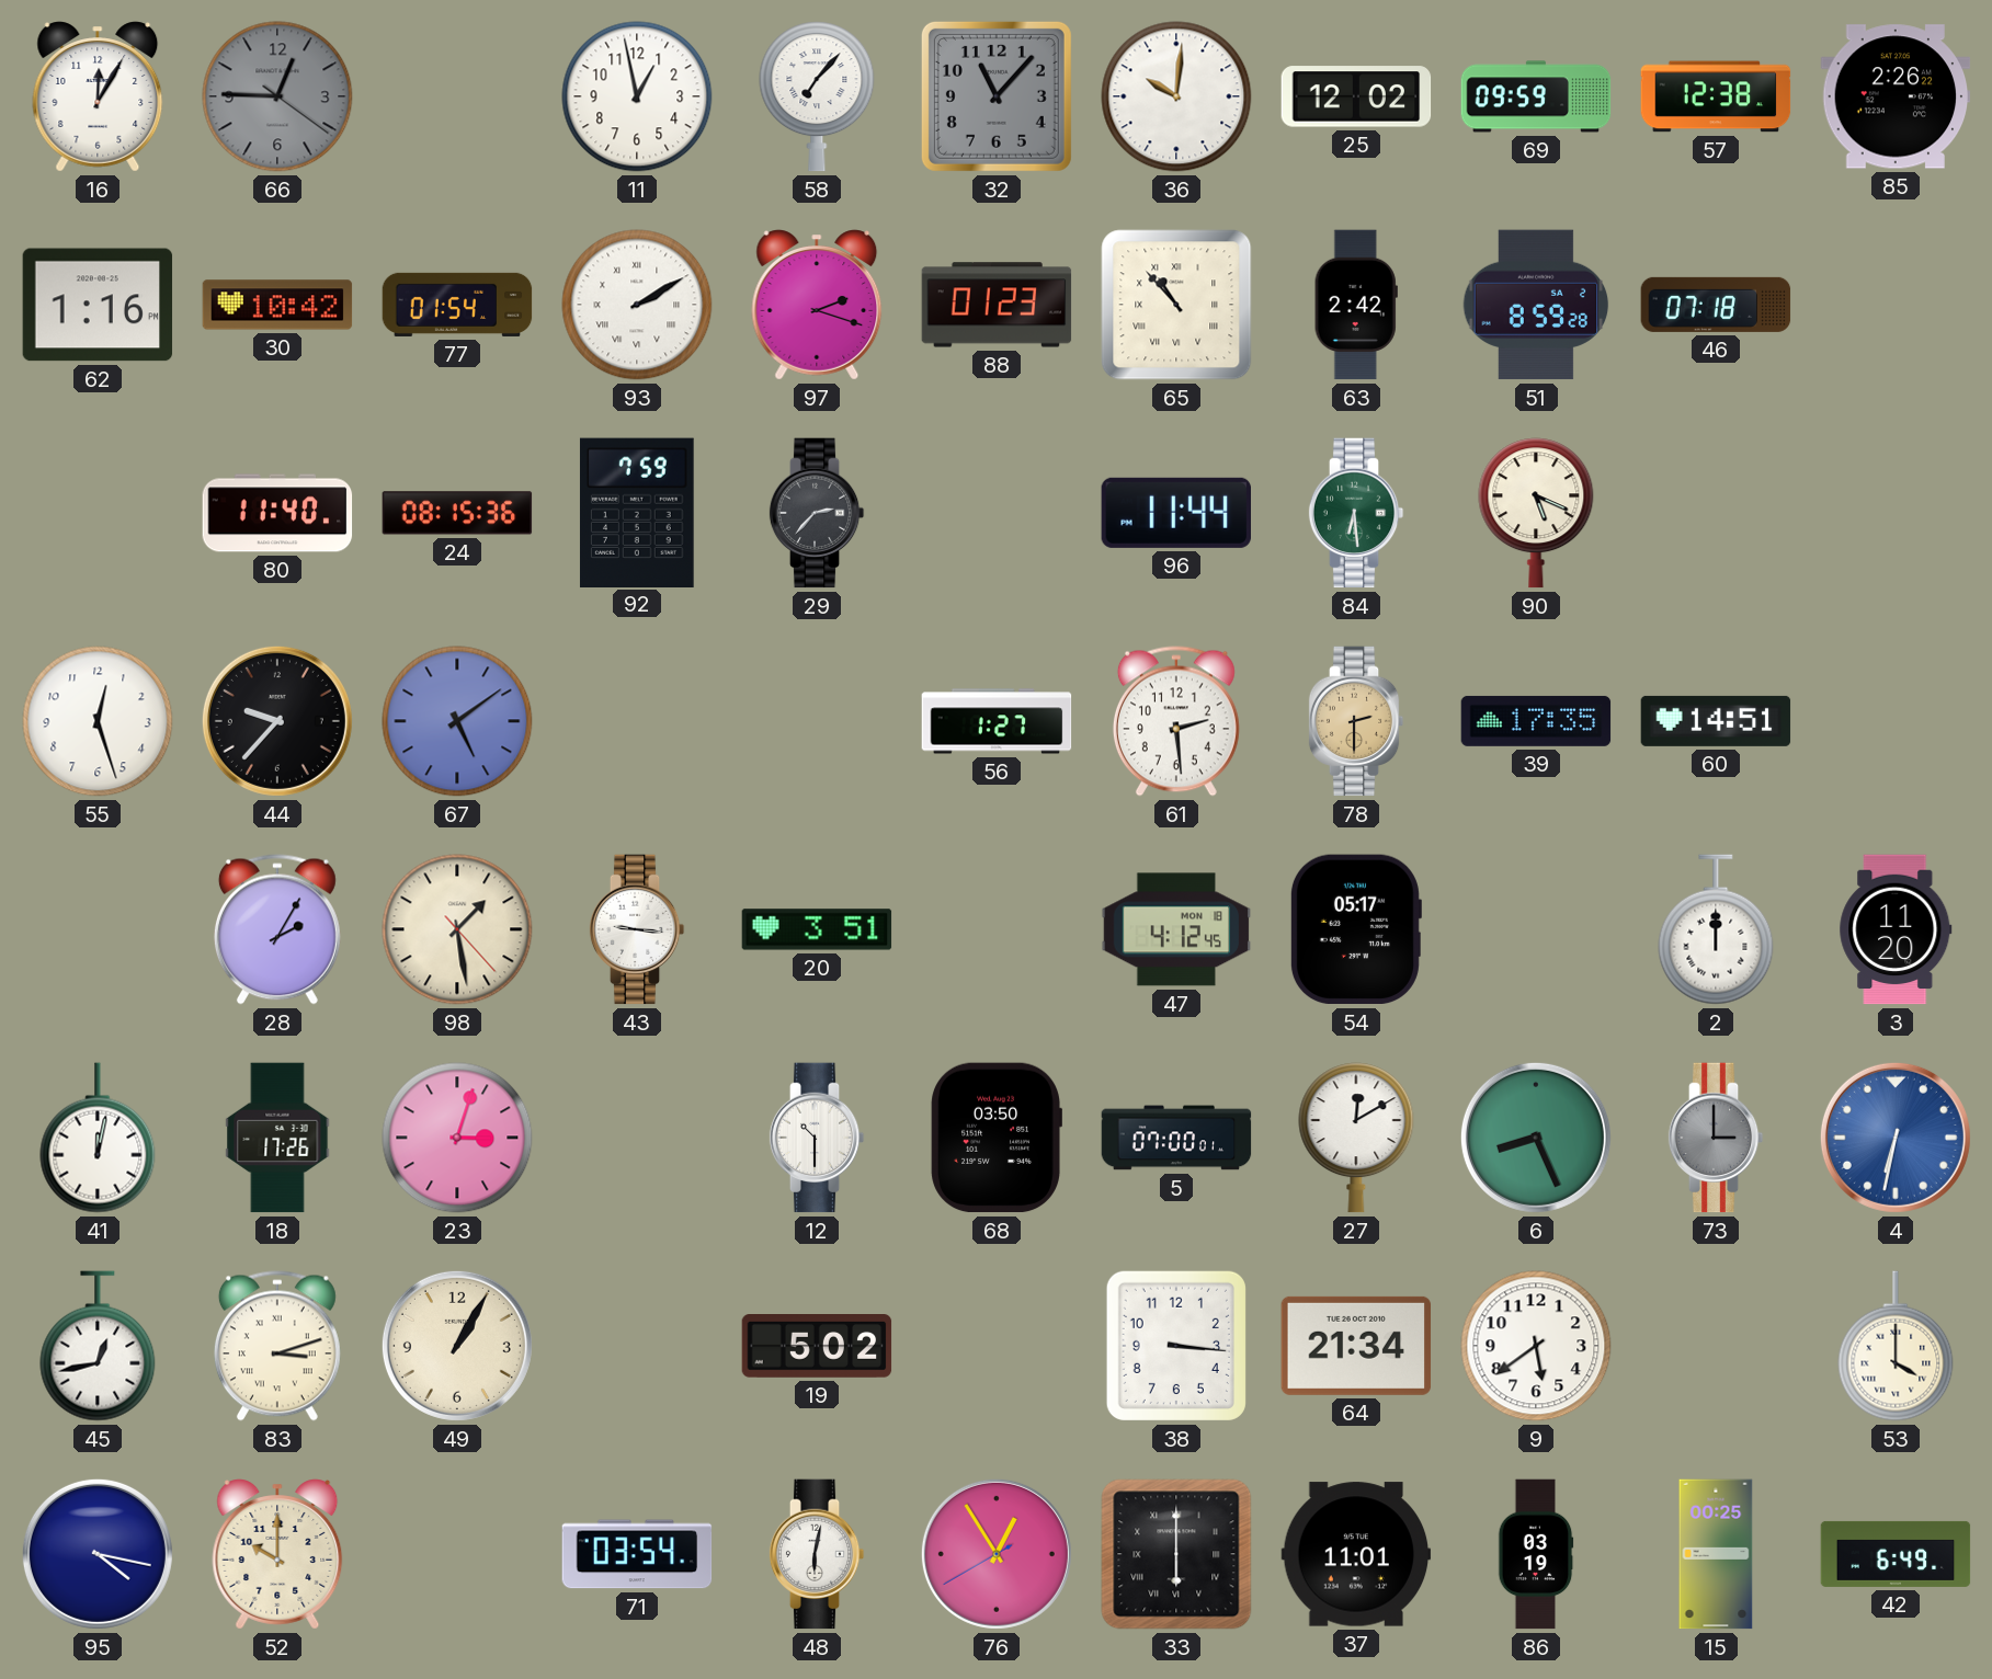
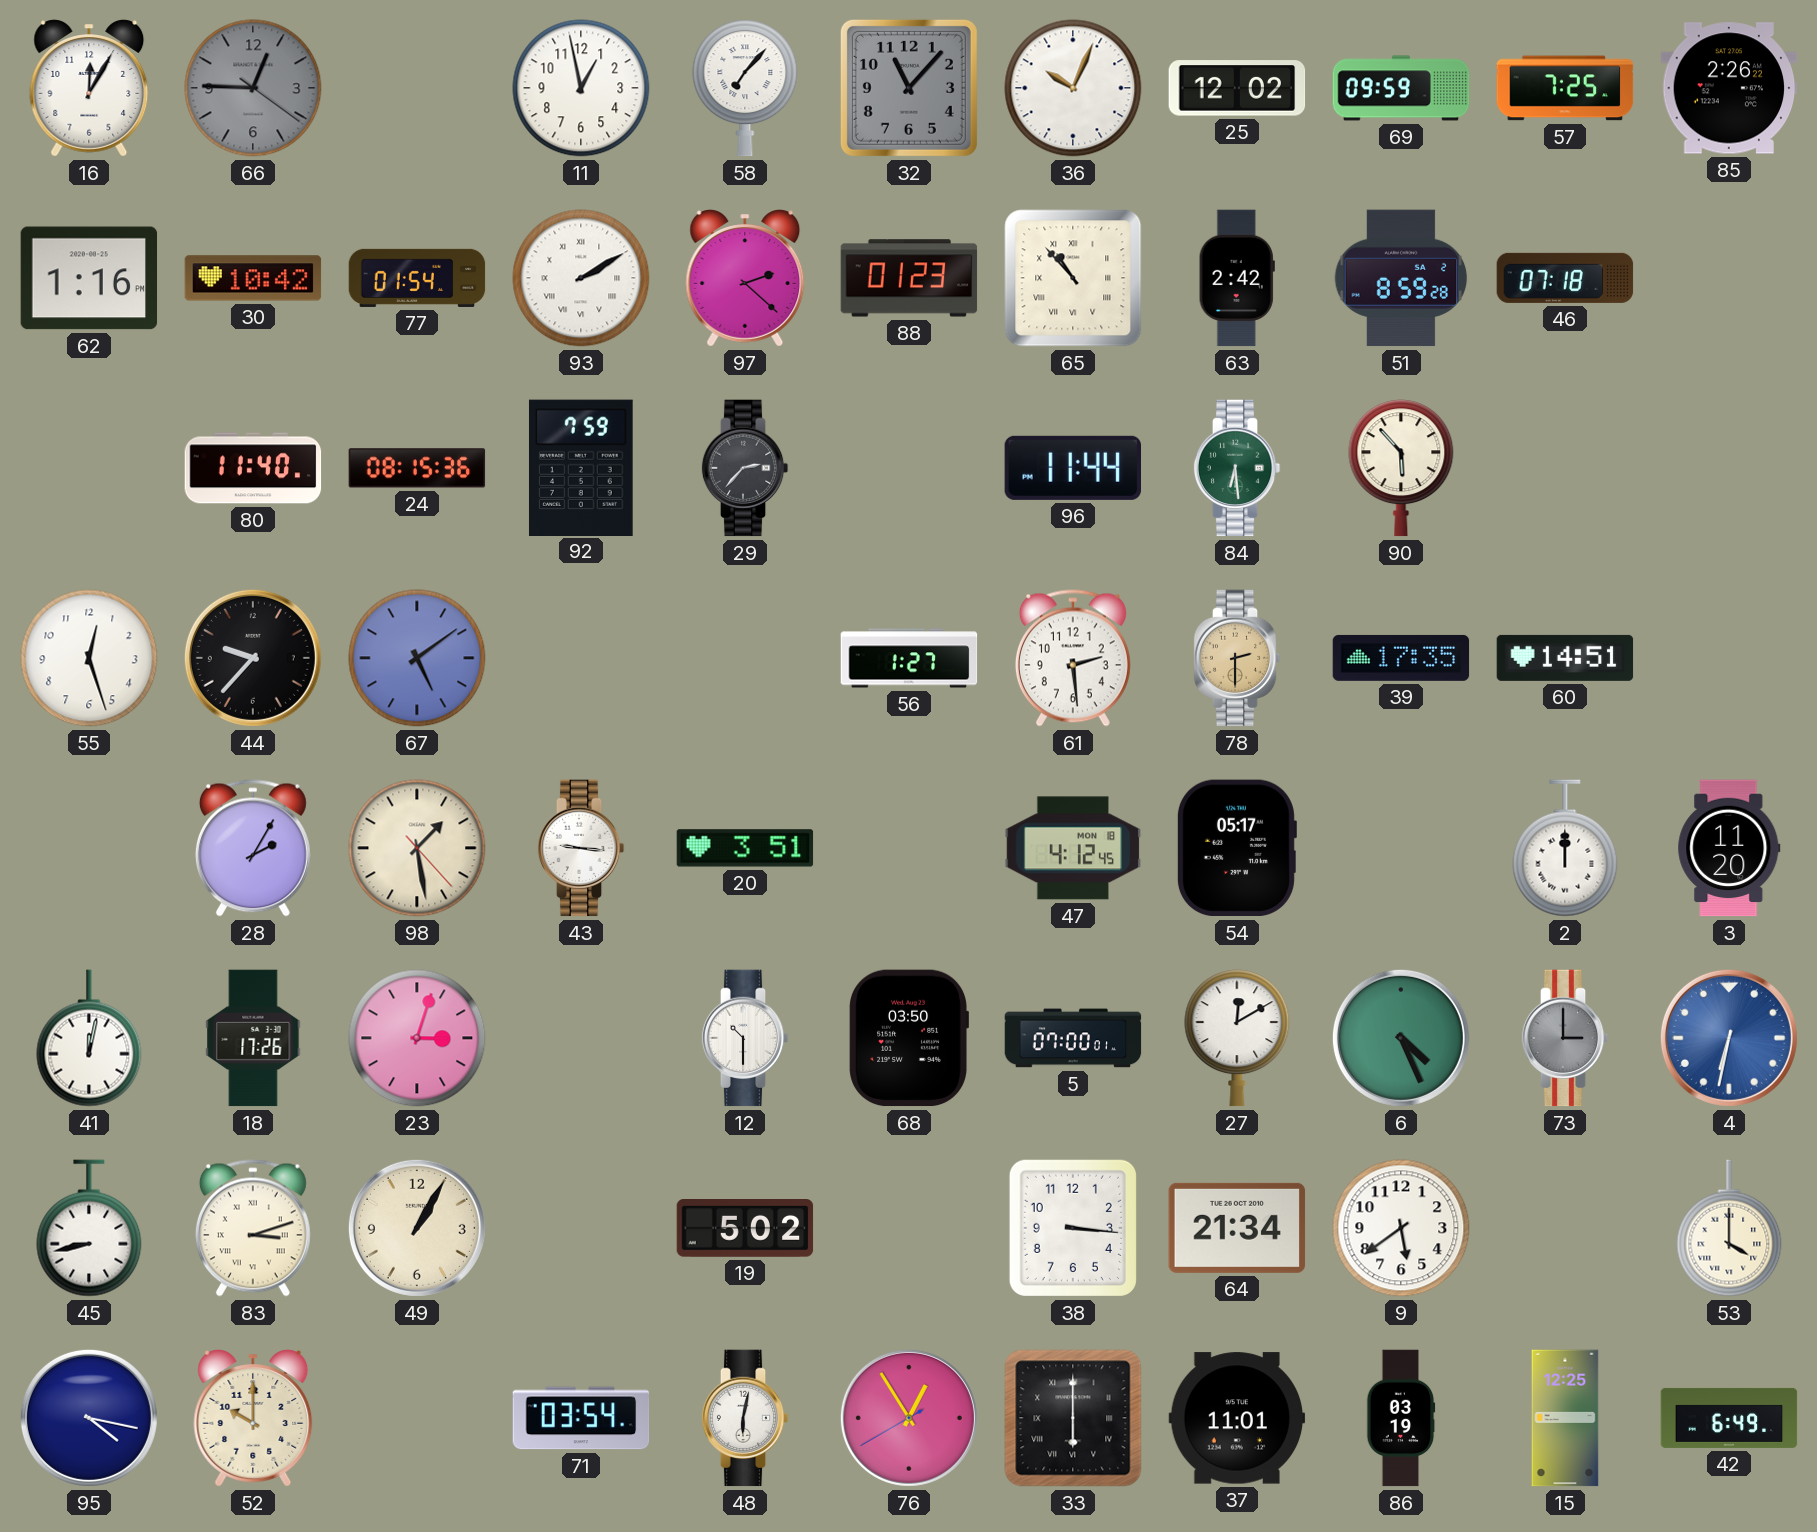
36: 10:01 -> 10:04
57: 12:38 -> 7:25
97: 2:18 -> 2:22
90: 5:19 -> 5:53
6: 8:26 -> 4:26
45: 12:43 -> 8:43
15: 00:25 -> 12:25
